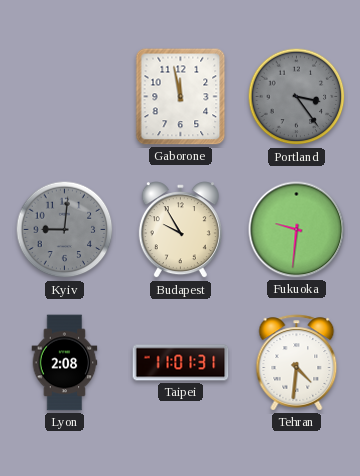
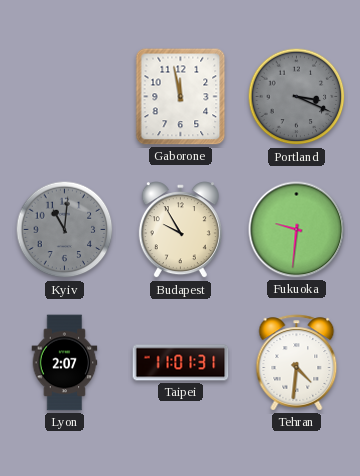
Portland: 3:24 -> 3:19
Kyiv: 9:01 -> 11:01
Lyon: 2:08 -> 2:07
